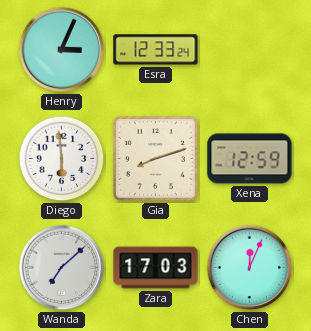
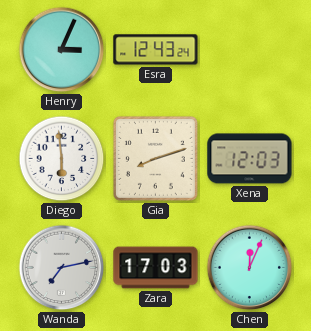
Esra: 12:33 -> 12:43
Xena: 12:59 -> 12:03
Wanda: 7:08 -> 7:13
